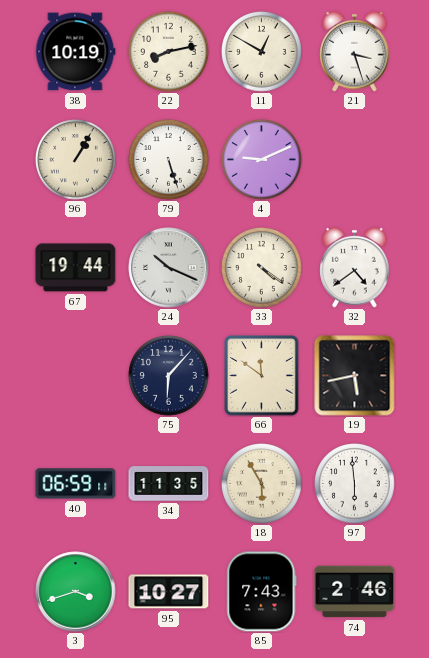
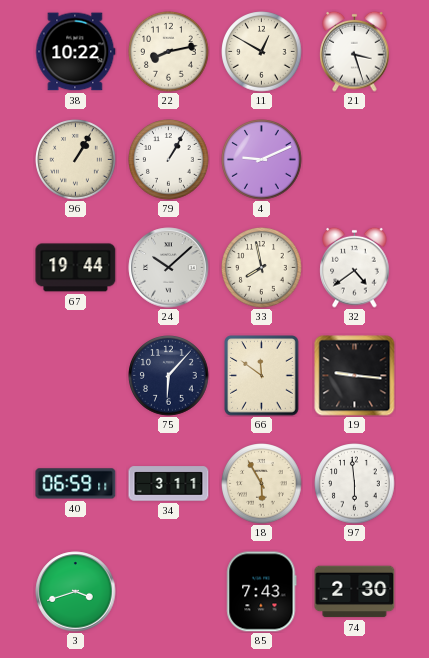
38: 10:19 -> 10:22
79: 5:27 -> 1:05
24: 10:19 -> 10:08
33: 4:21 -> 7:58
19: 5:43 -> 9:16
34: 11:35 -> 3:11
95: 10:27 -> none
74: 2:46 -> 2:30
